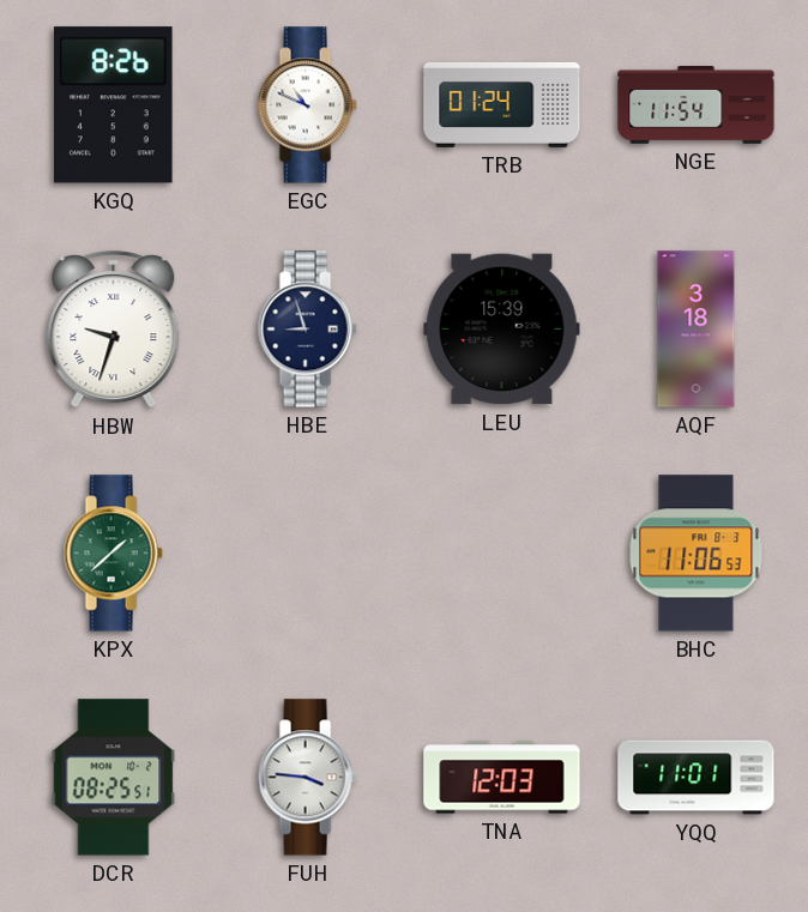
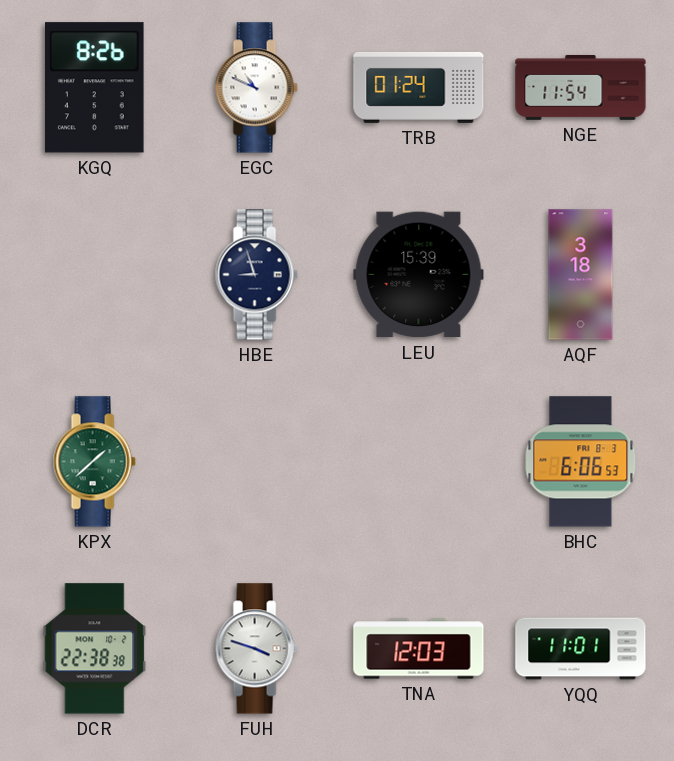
HBW: 9:33 -> none
BHC: 11:06 -> 6:06
DCR: 08:25 -> 22:38
FUH: 3:46 -> 3:48
